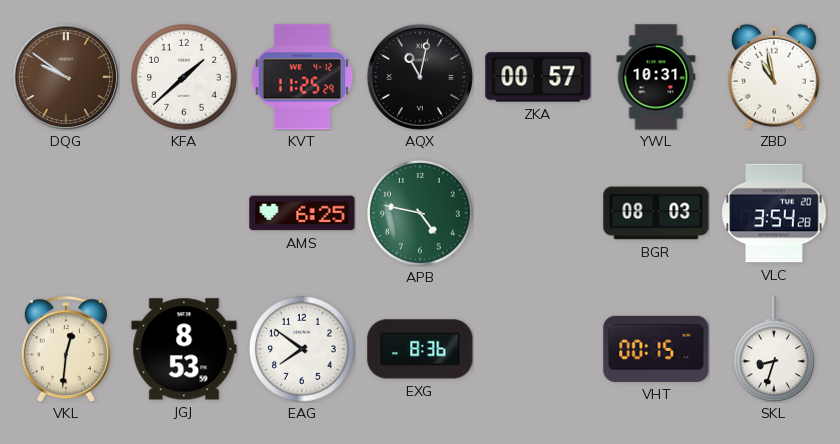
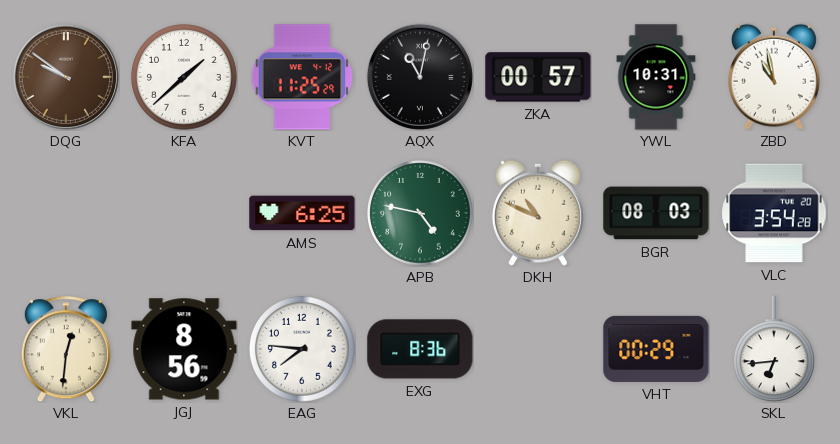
DKH: none -> 10:49
JGJ: 8:53 -> 8:56
EAG: 7:51 -> 7:46
VHT: 00:15 -> 00:29
SKL: 8:33 -> 6:44
